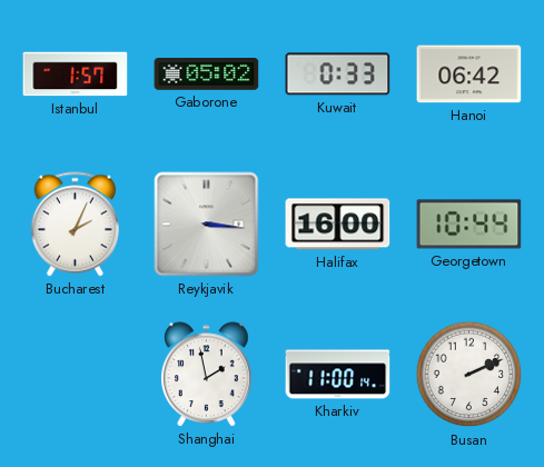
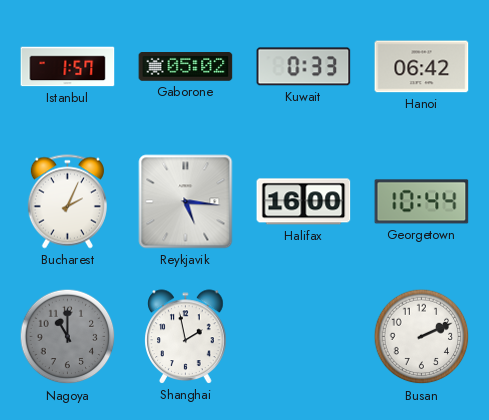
Reykjavik: 3:16 -> 5:16
Nagoya: none -> 11:00
Kharkiv: 11:00 -> none
